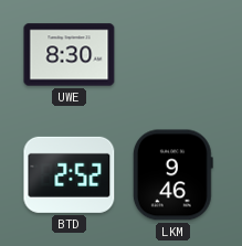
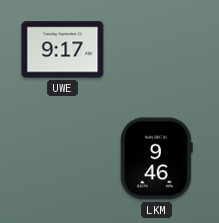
UWE: 8:30 -> 9:17
BTD: 2:52 -> none
